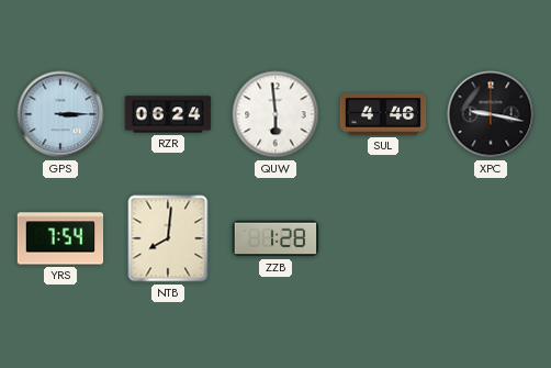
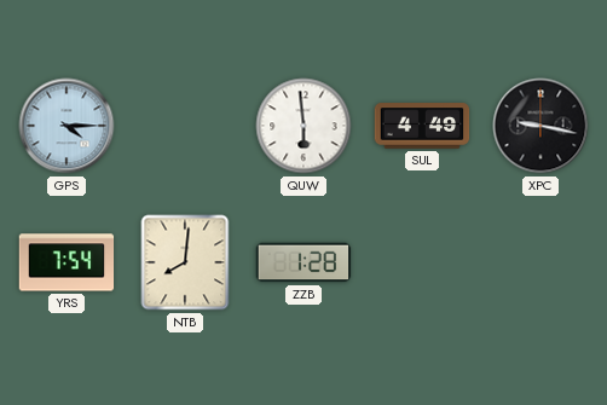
GPS: 3:15 -> 4:15
RZR: 06:24 -> none
SUL: 4:46 -> 4:49
